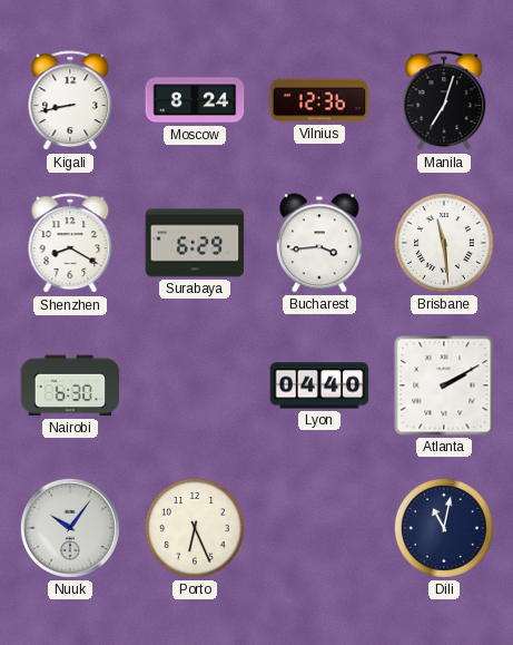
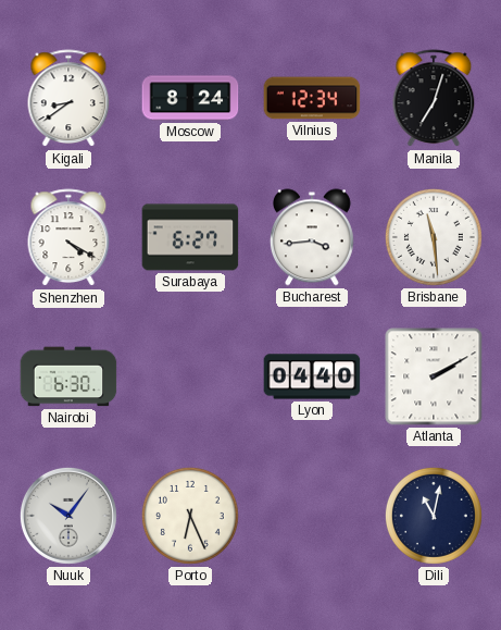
Kigali: 8:43 -> 8:39
Vilnius: 12:36 -> 12:34
Shenzhen: 8:20 -> 4:20
Surabaya: 6:29 -> 6:27
